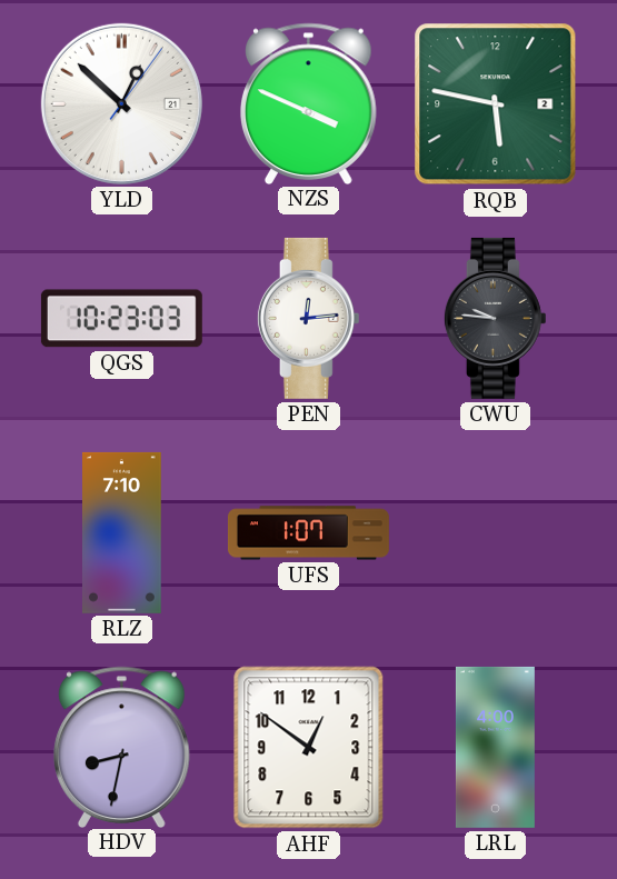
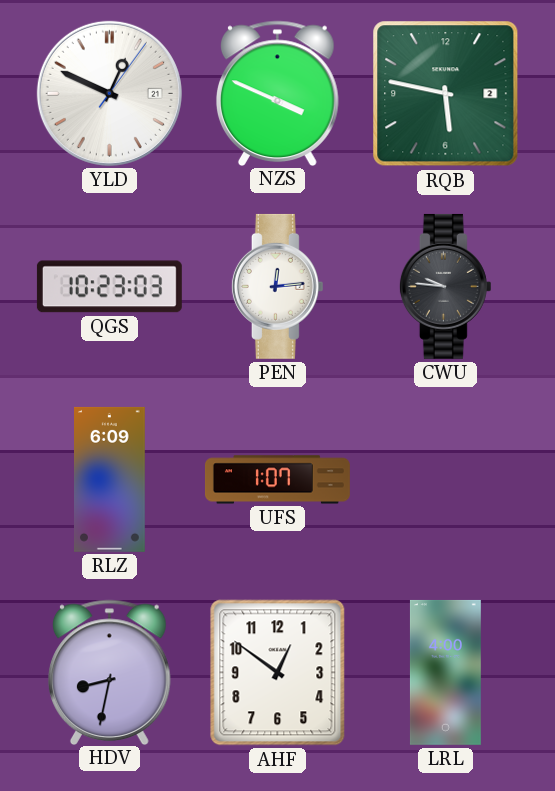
YLD: 12:52 -> 12:49
RLZ: 7:10 -> 6:09
